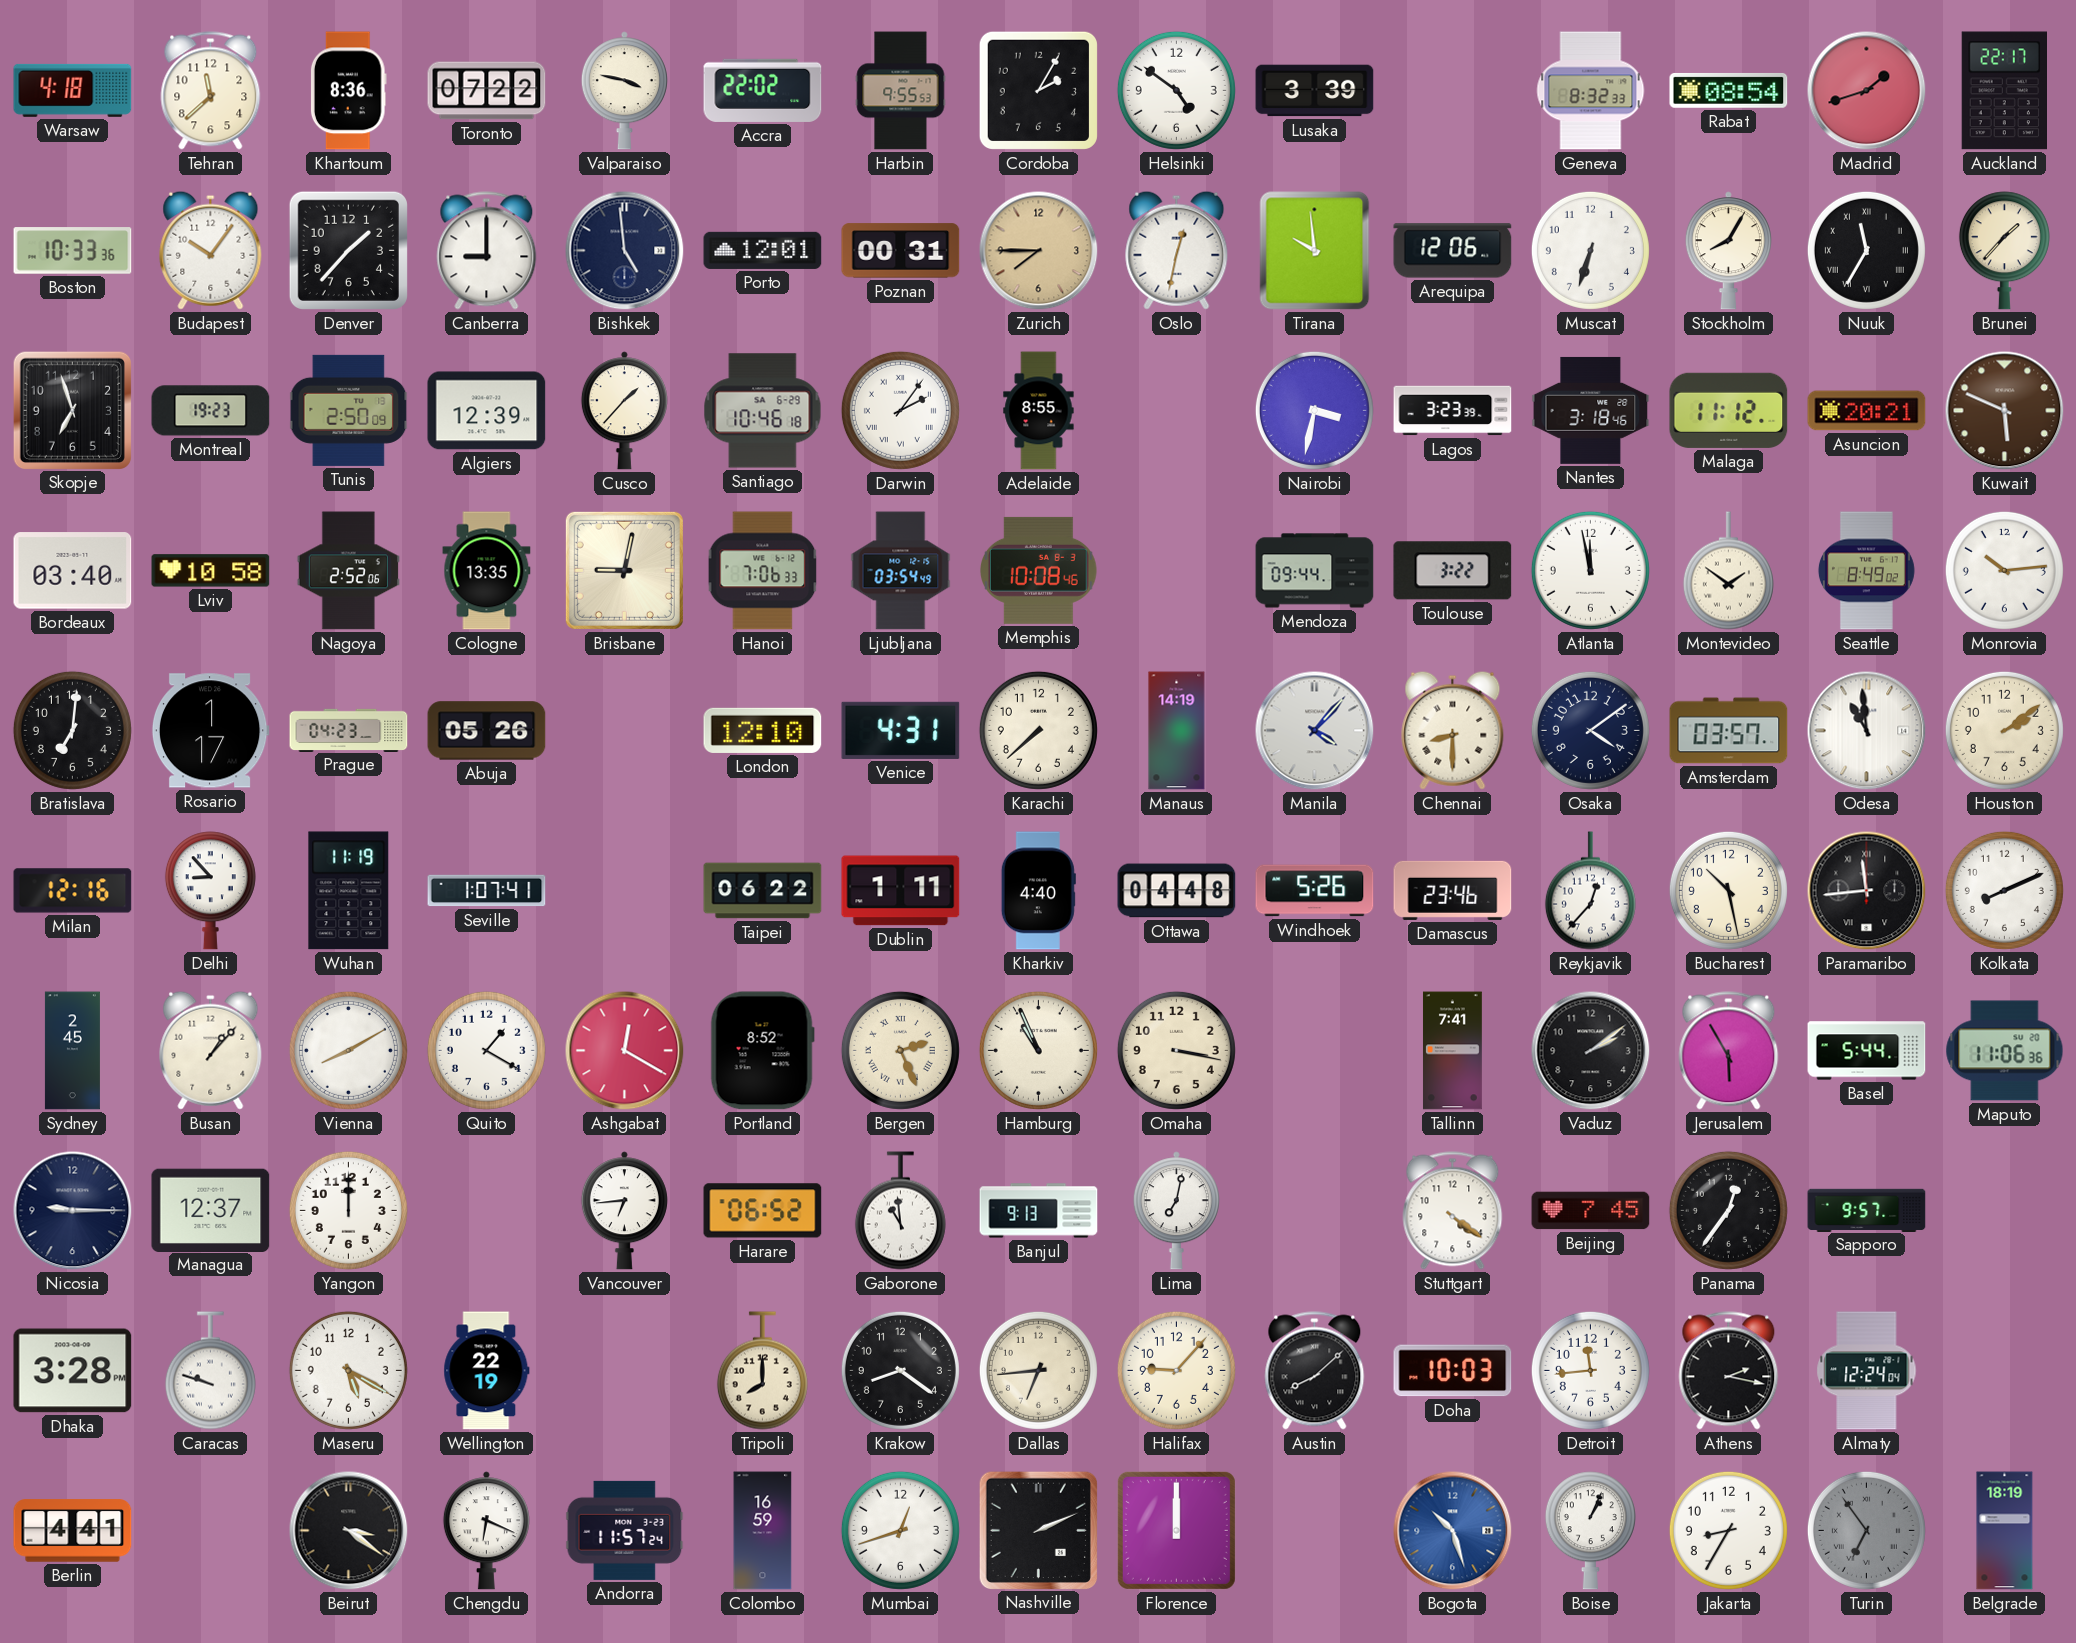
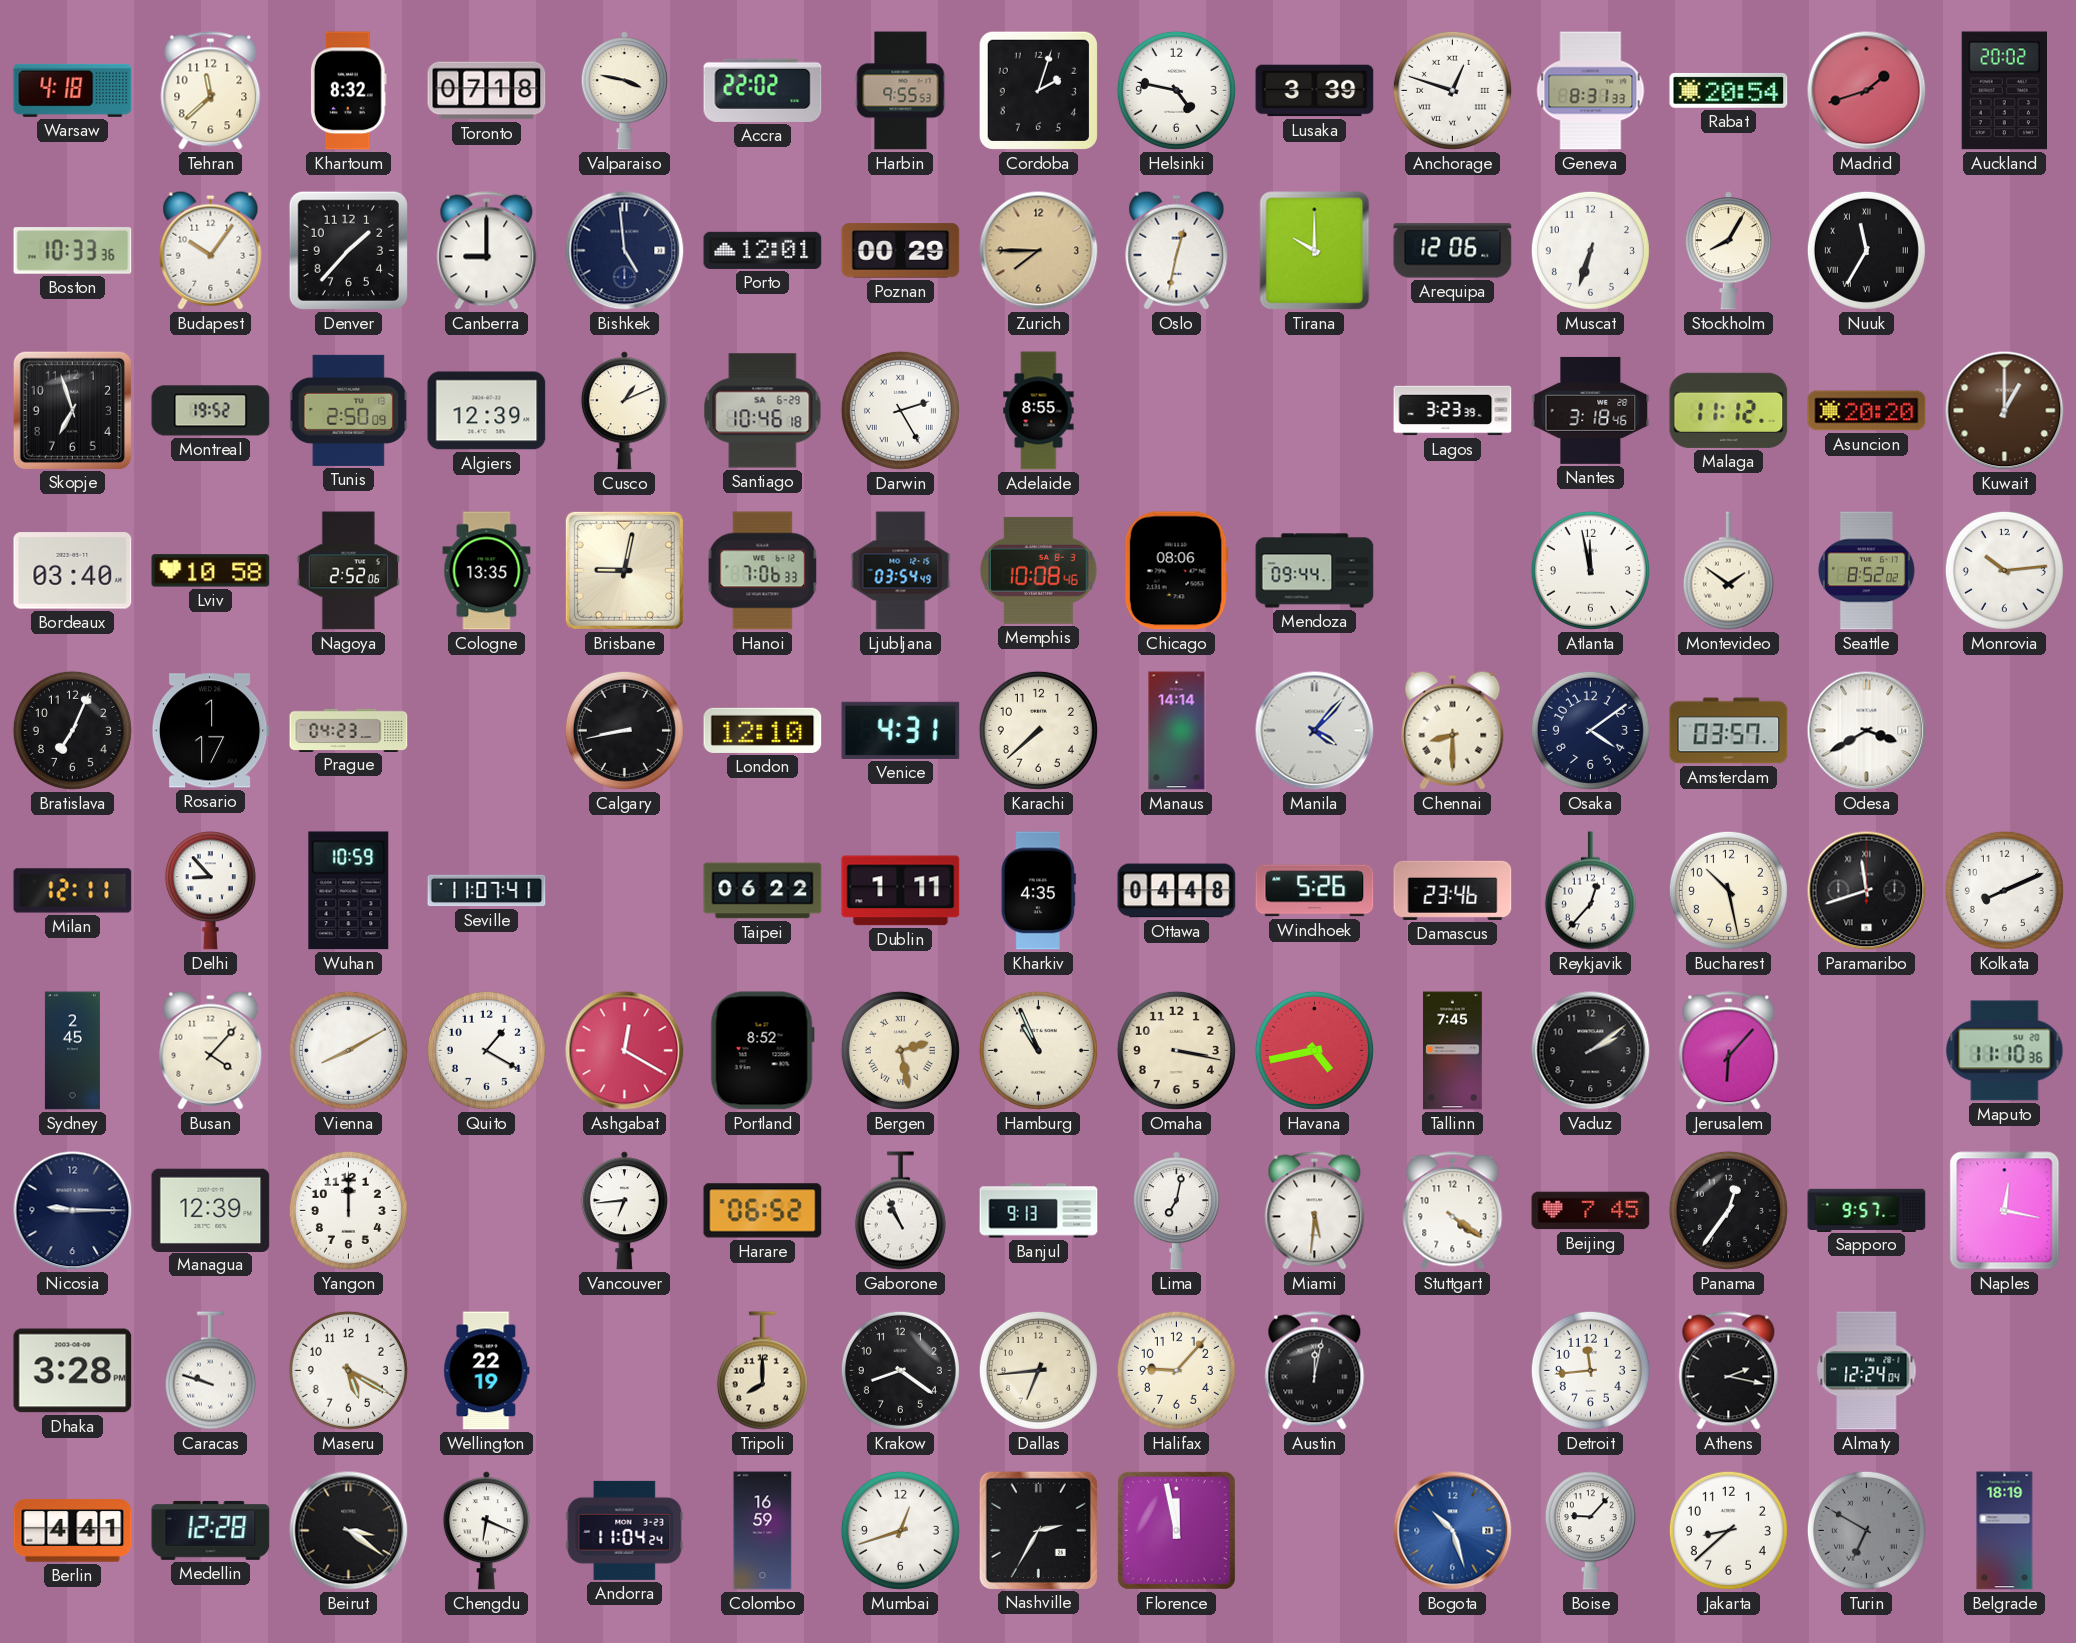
Khartoum: 8:36 -> 8:32
Toronto: 07:22 -> 07:18
Cordoba: 2:05 -> 2:03
Helsinki: 4:51 -> 4:47
Anchorage: none -> 12:48
Geneva: 8:32 -> 8:31
Rabat: 08:54 -> 20:54
Auckland: 22:17 -> 20:02
Poznan: 00:31 -> 00:29
Tirana: 9:59 -> 10:00
Brunei: 1:37 -> none
Montreal: 19:23 -> 19:52
Cusco: 1:37 -> 1:11
Darwin: 2:06 -> 2:25
Nairobi: 3:32 -> none
Asuncion: 20:21 -> 20:20
Kuwait: 5:49 -> 1:00
Chicago: none -> 08:06
Toulouse: 3:22 -> none
Seattle: 8:49 -> 8:52
Bratislava: 7:01 -> 7:04
Abuja: 05:26 -> none
Calgary: none -> 8:43
Manaus: 14:19 -> 14:14
Odesa: 10:59 -> 3:40
Houston: 2:09 -> none
Milan: 12:16 -> 12:11
Wuhan: 11:19 -> 10:59
Seville: 1:07 -> 11:07
Kharkiv: 4:40 -> 4:35
Paramaribo: 11:44 -> 11:42
Busan: 1:07 -> 4:07
Bergen: 2:26 -> 2:28
Havana: none -> 4:43
Tallinn: 7:41 -> 7:45
Jerusalem: 5:55 -> 6:07
Basel: 5:44 -> none
Maputo: 11:06 -> 11:10
Managua: 12:37 -> 12:39
Gaborone: 10:59 -> 10:56
Miami: none -> 5:31
Naples: none -> 12:17
Austin: 8:08 -> 12:02
Doha: 10:03 -> none
Medellin: none -> 12:28
Andorra: 11:57 -> 11:04
Nashville: 2:11 -> 2:35
Florence: 12:00 -> 11:58
Boise: 1:04 -> 9:07
Jakarta: 8:35 -> 8:38
Turin: 6:54 -> 6:50
